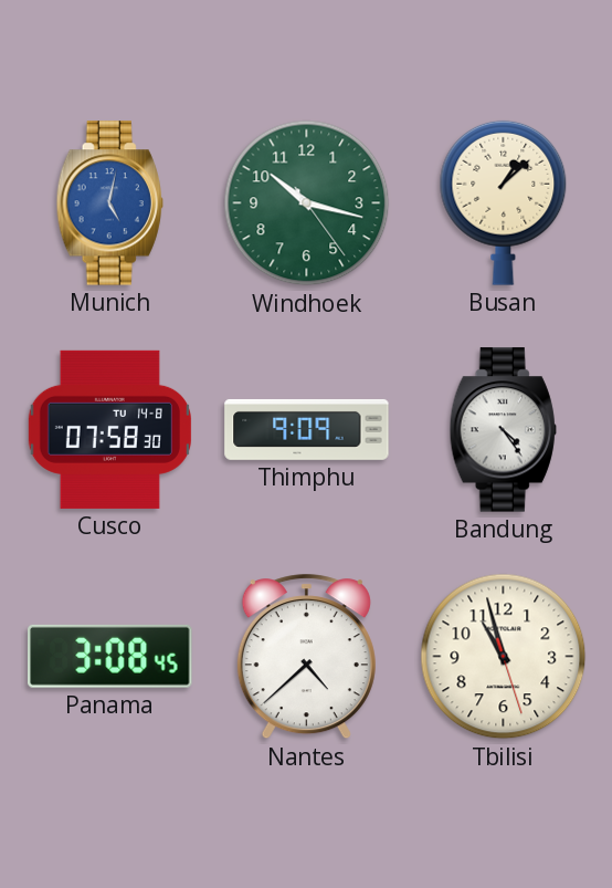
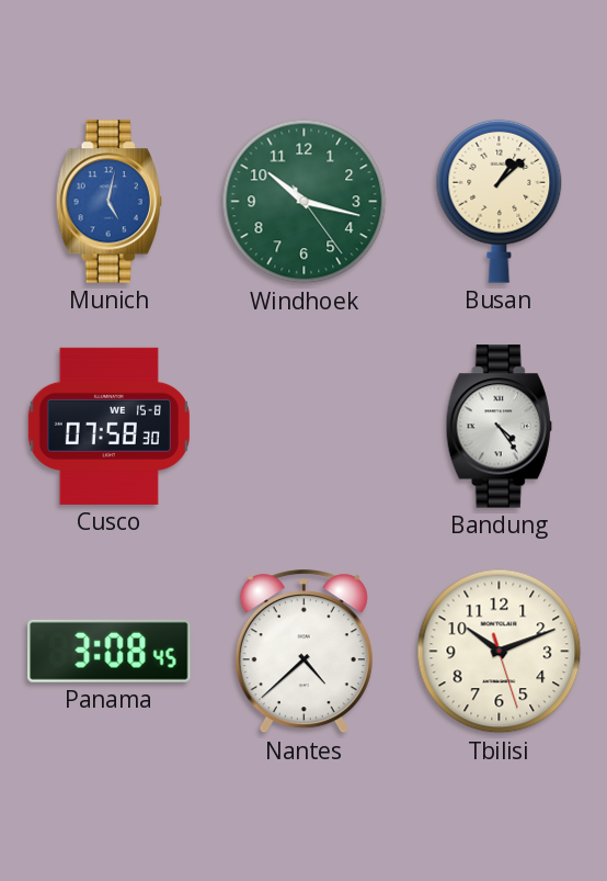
Cusco date: TU 14-8 -> WE 15-8
Thimphu: 9:09 -> none
Tbilisi: 10:57 -> 10:11
